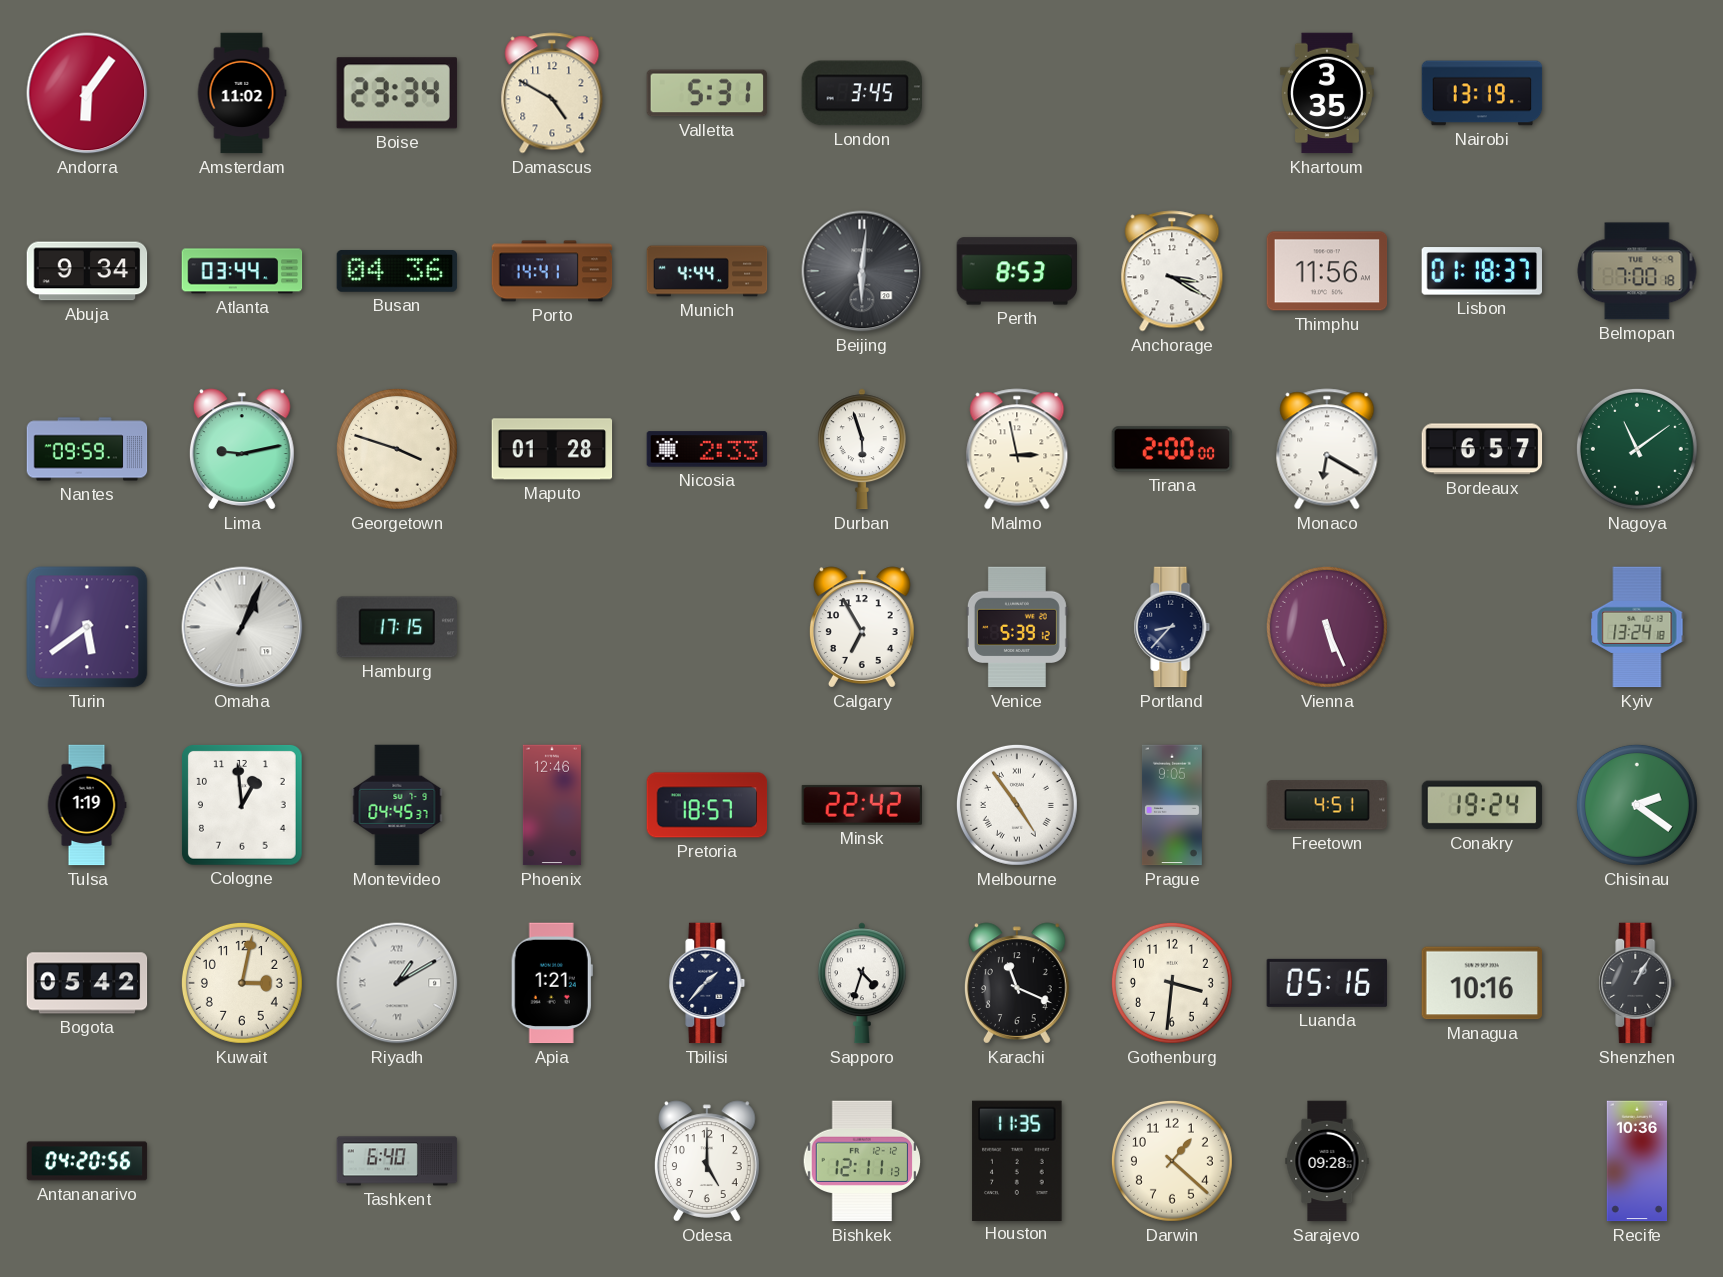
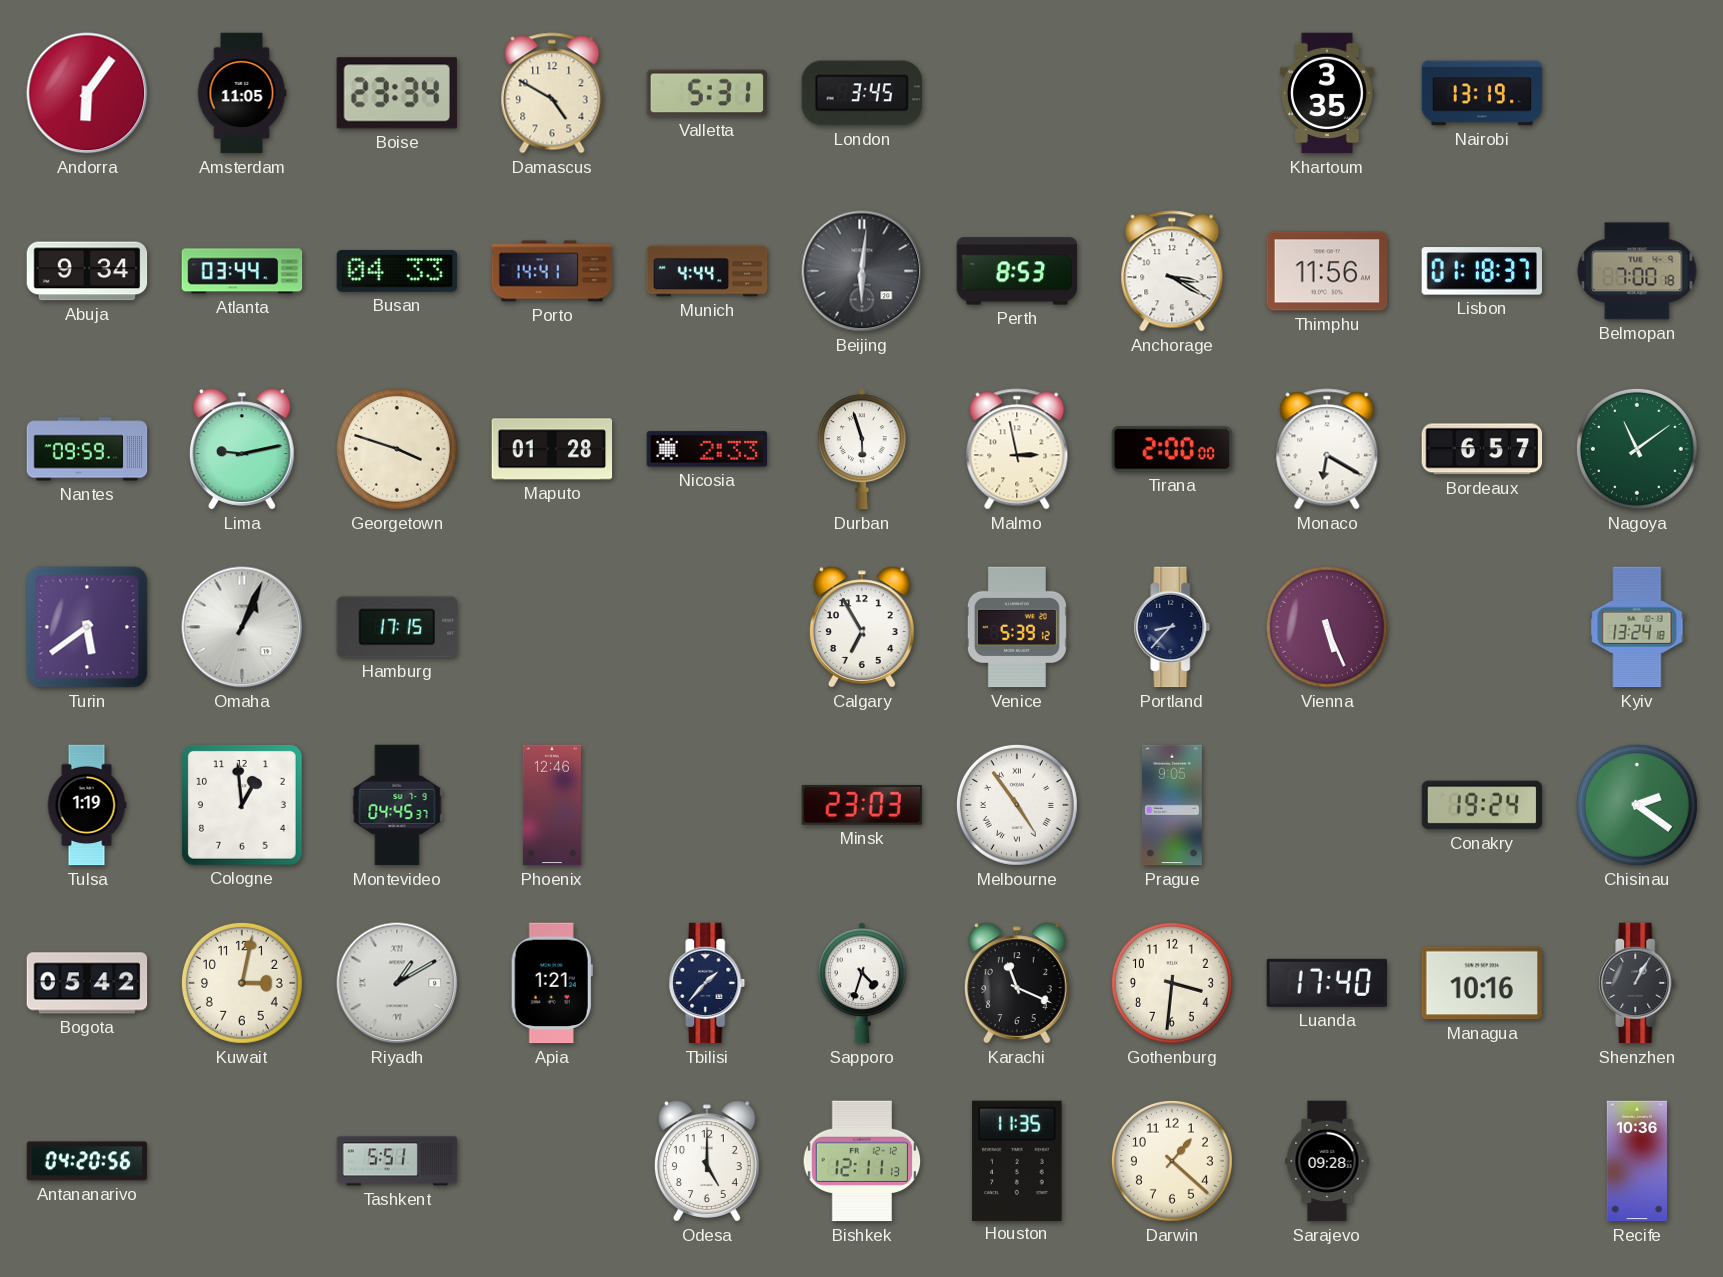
Amsterdam: 11:02 -> 11:05
Busan: 04:36 -> 04:33
Pretoria: 18:57 -> none
Minsk: 22:42 -> 23:03
Freetown: 4:51 -> none
Luanda: 05:16 -> 17:40
Tashkent: 6:40 -> 5:51
